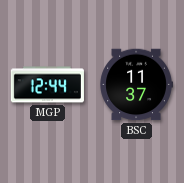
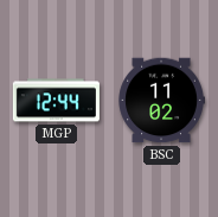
BSC: 11:37 -> 11:02
